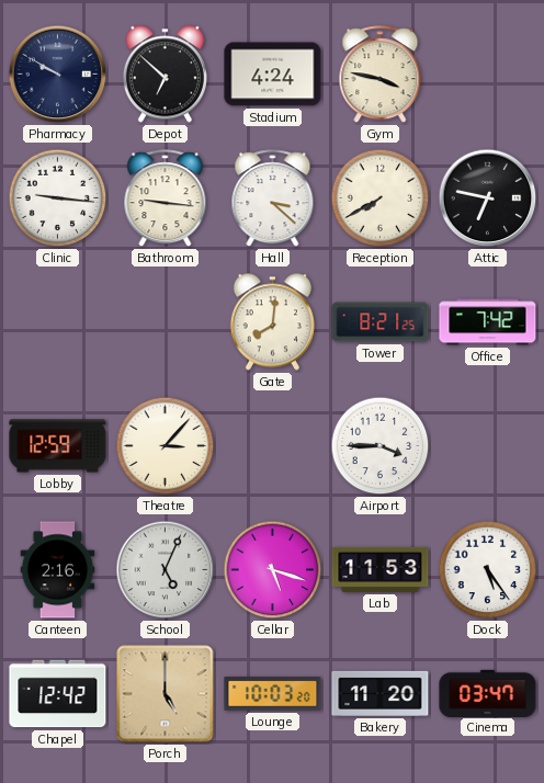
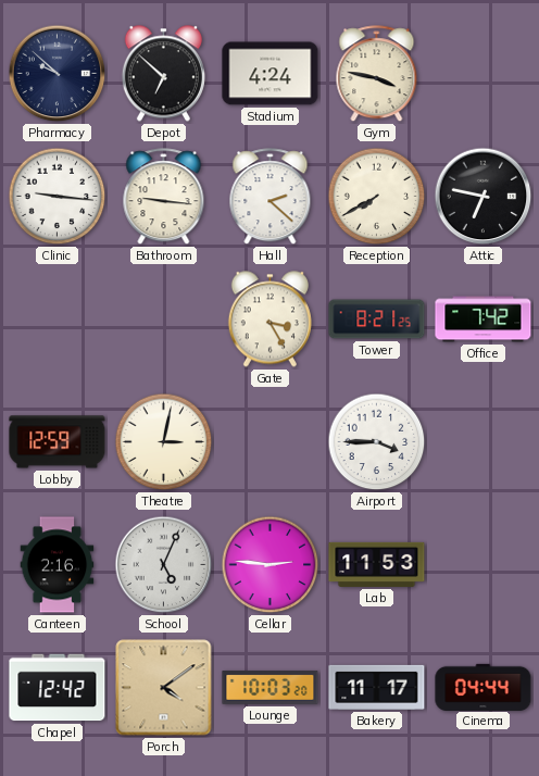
Pharmacy: 9:50 -> 9:52
Hall: 3:22 -> 2:22
Gate: 8:01 -> 3:25
Theatre: 3:07 -> 3:02
Cellar: 5:18 -> 2:46
Dock: 5:24 -> none
Porch: 5:00 -> 4:09
Bakery: 11:20 -> 11:17
Cinema: 03:47 -> 04:44
